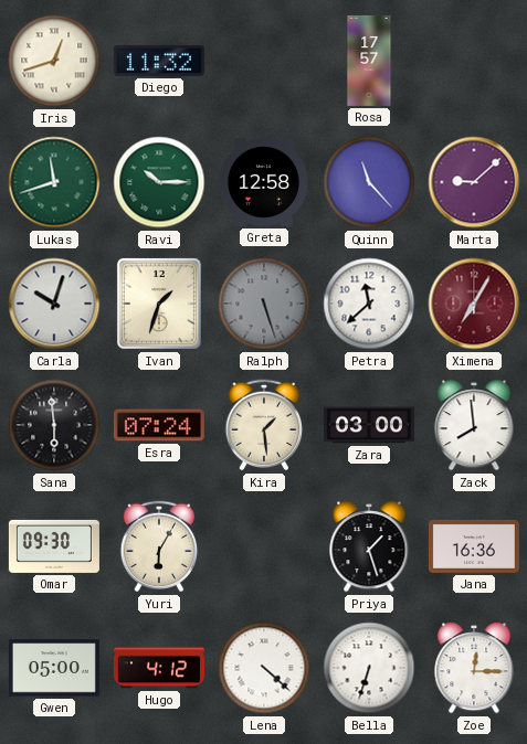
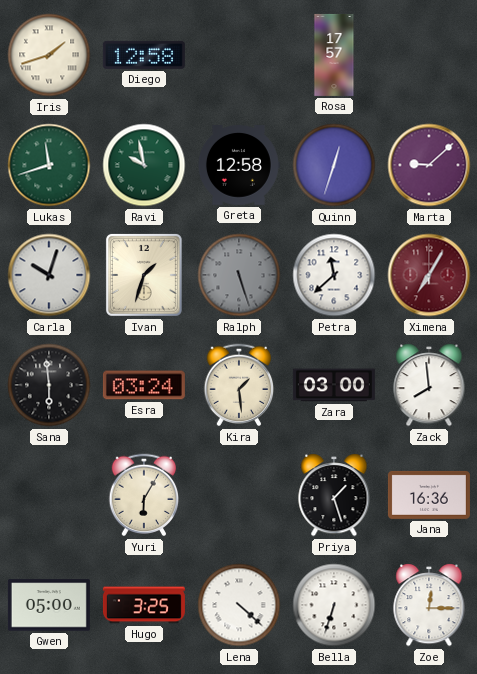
Iris: 12:42 -> 1:42
Diego: 11:32 -> 12:58
Ravi: 10:15 -> 9:58
Quinn: 11:23 -> 12:33
Esra: 07:24 -> 03:24
Omar: 09:30 -> none
Hugo: 4:12 -> 3:25
